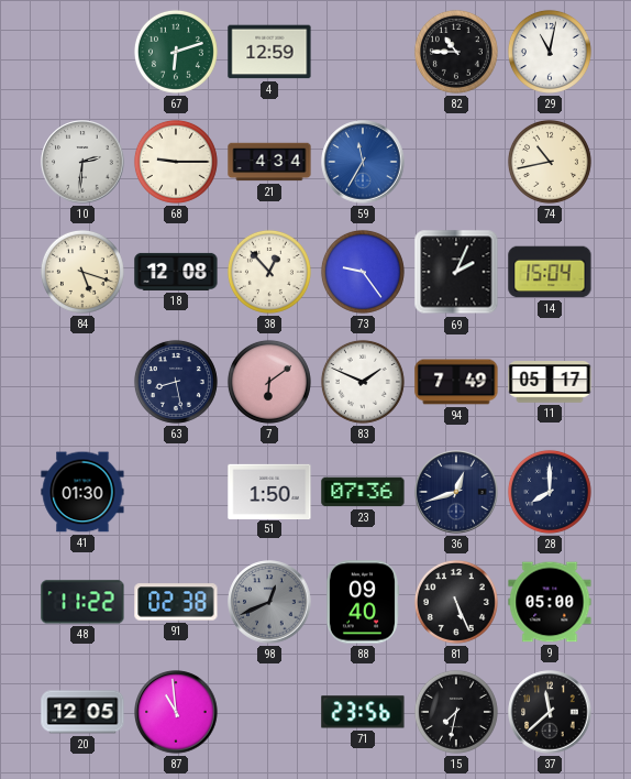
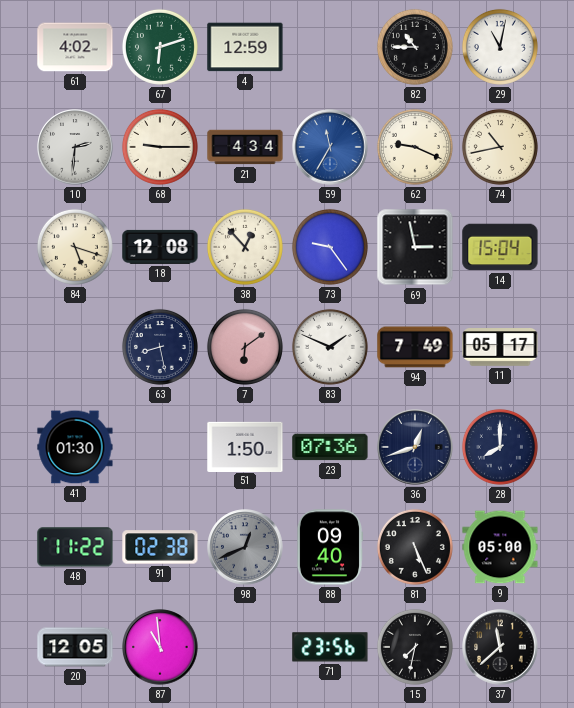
61: none -> 4:02
62: none -> 9:19
69: 2:04 -> 2:58
